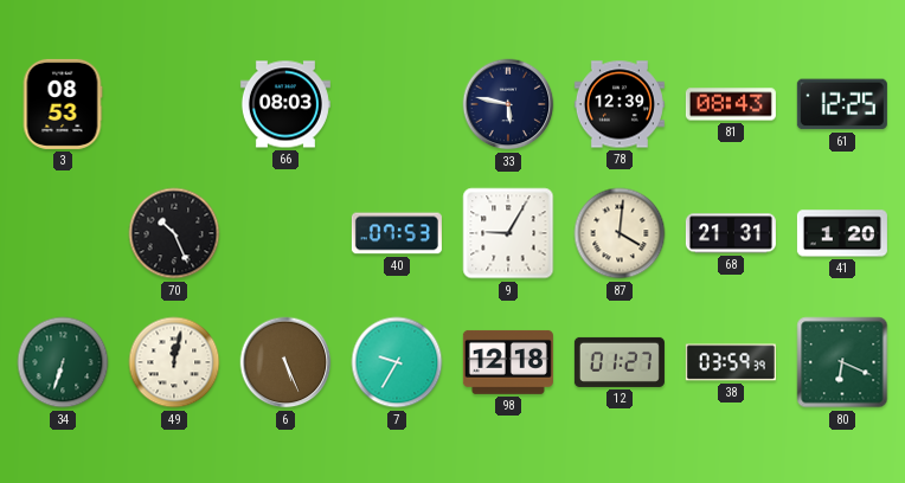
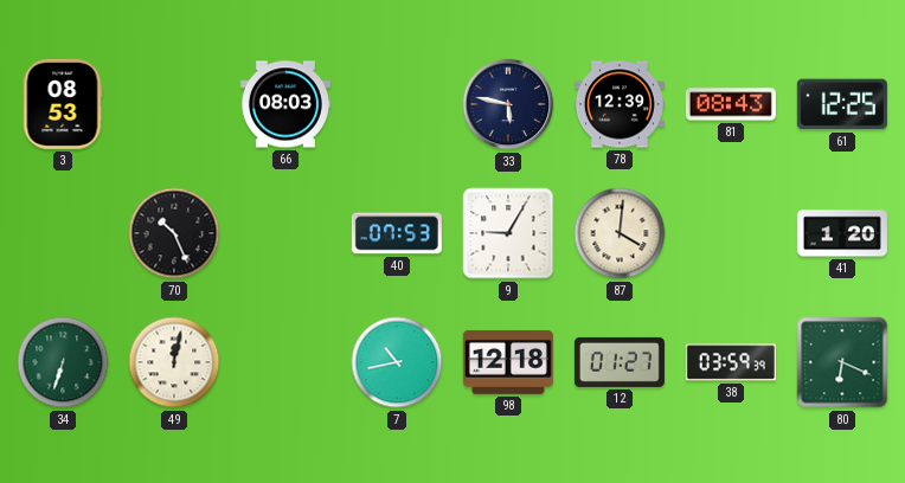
68: 21:31 -> none
6: 5:26 -> none
7: 9:35 -> 10:43
